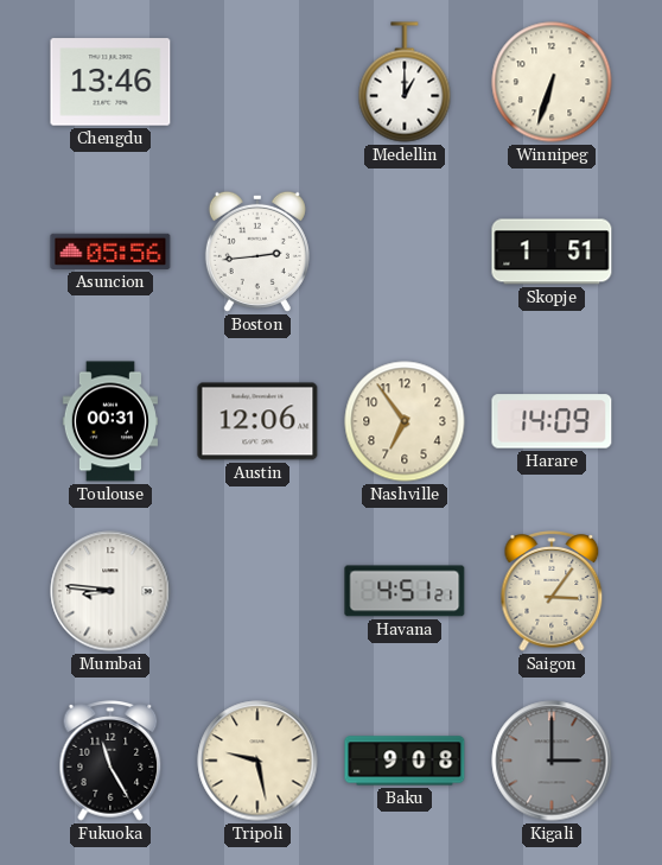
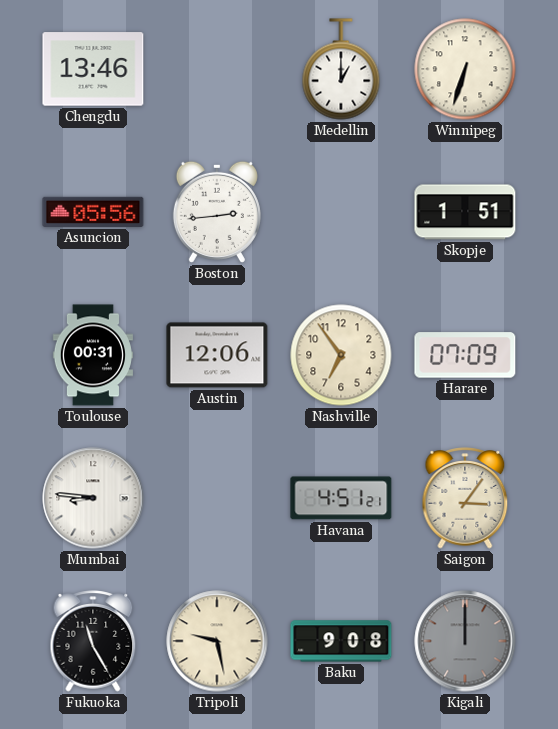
Harare: 14:09 -> 07:09
Kigali: 3:00 -> 12:00
